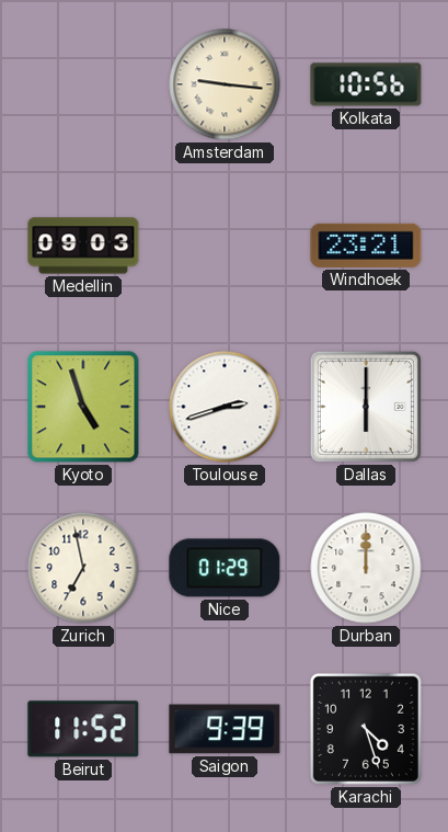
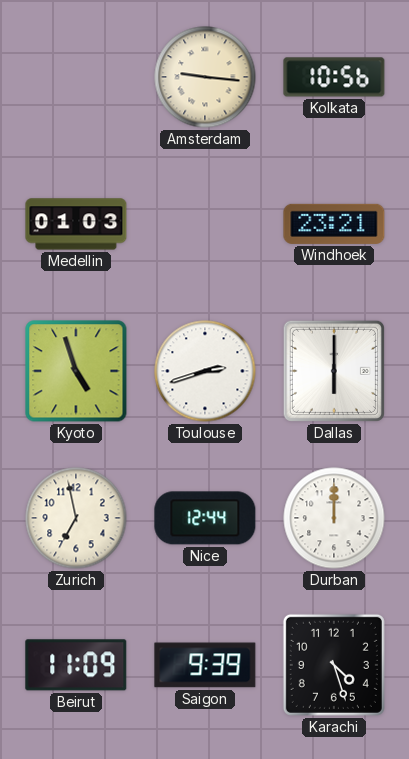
Medellin: 09:03 -> 01:03
Nice: 01:29 -> 12:44
Beirut: 11:52 -> 11:09
